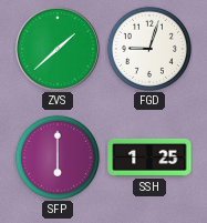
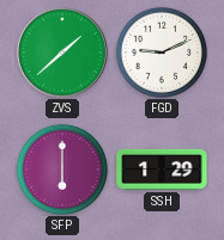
FGD: 9:03 -> 9:11
SSH: 1:25 -> 1:29
